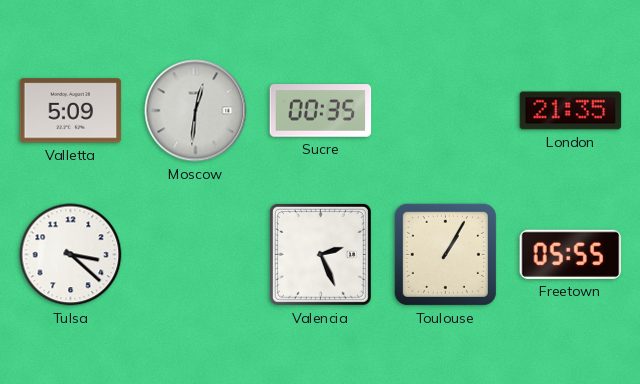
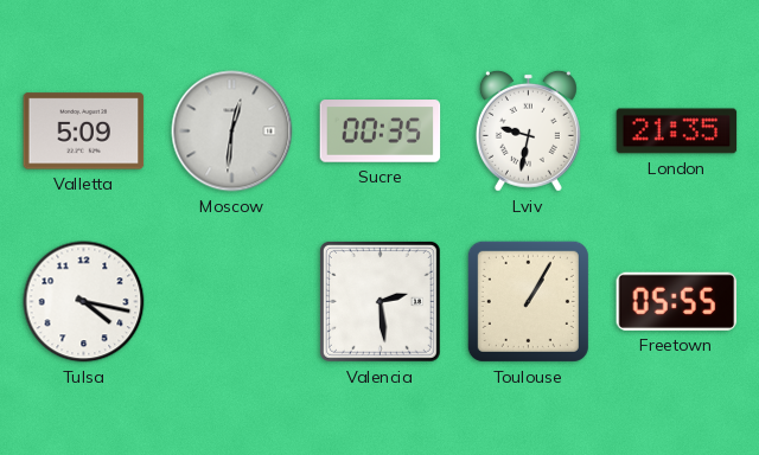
Lviv: none -> 9:32
Tulsa: 3:22 -> 4:17
Valencia: 2:26 -> 2:29
